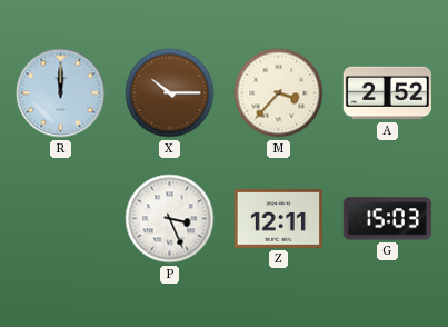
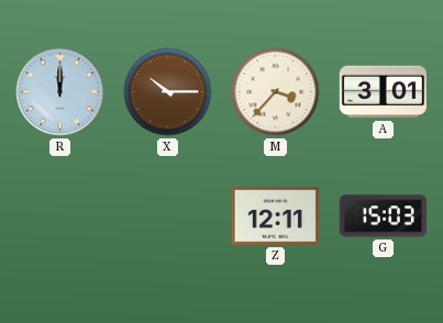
A: 2:52 -> 3:01
P: 3:26 -> none
